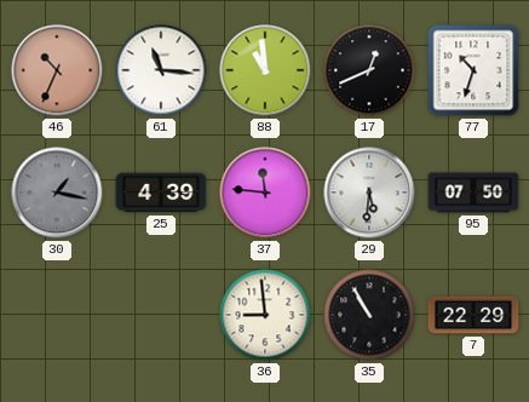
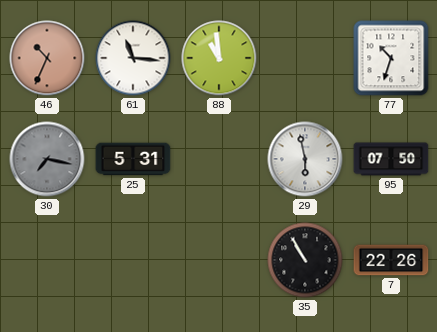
17: 12:41 -> none
30: 1:17 -> 7:17
25: 4:39 -> 5:31
37: 11:46 -> none
29: 5:31 -> 5:58
36: 8:59 -> none
7: 22:29 -> 22:26
